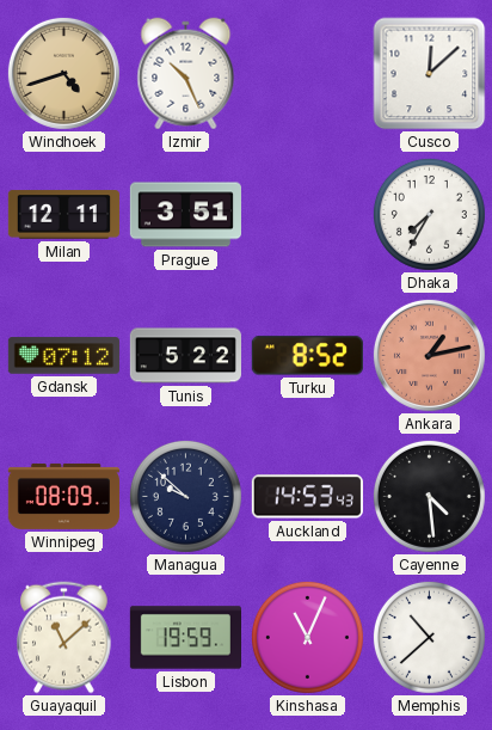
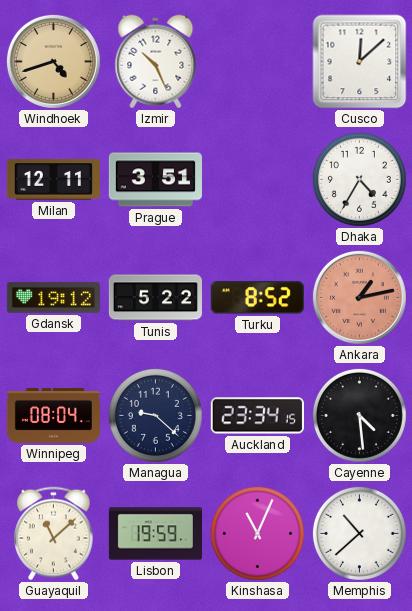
Dhaka: 7:35 -> 4:35
Gdansk: 07:12 -> 19:12
Winnipeg: 08:09 -> 08:04
Managua: 9:52 -> 9:22
Auckland: 14:53 -> 23:34
